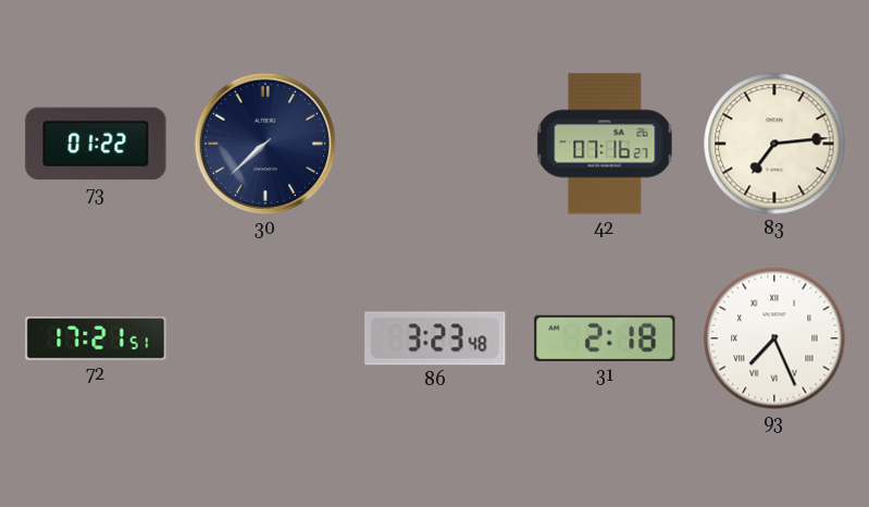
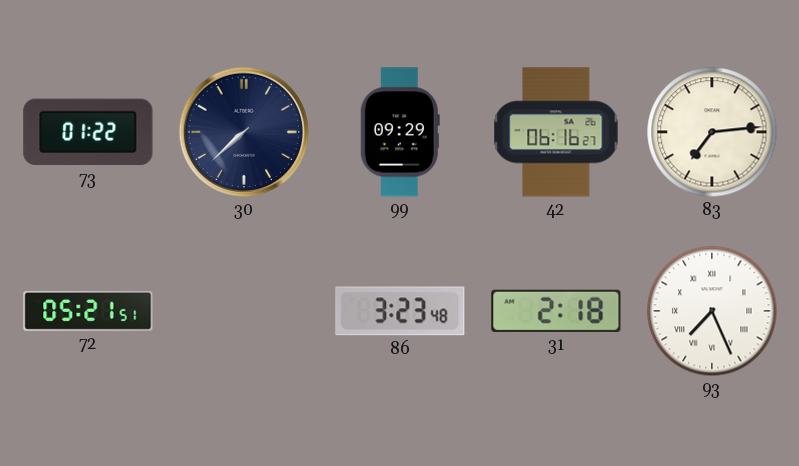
99: none -> 09:29
42: 07:16 -> 06:16
72: 17:21 -> 05:21
